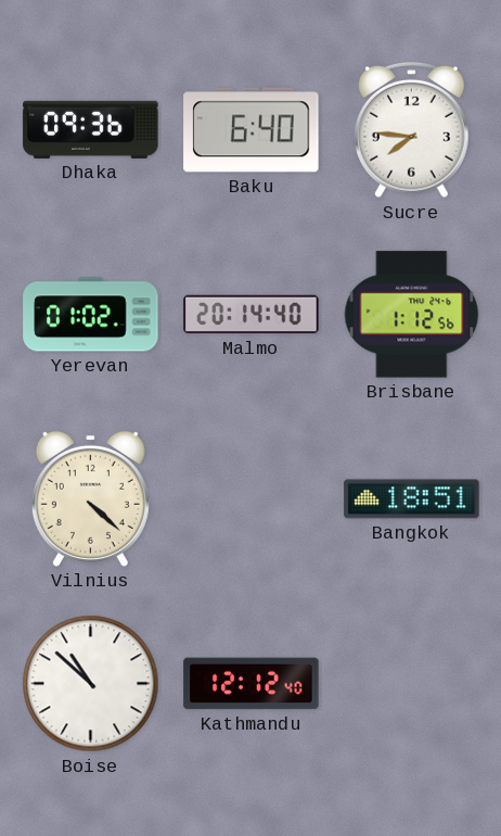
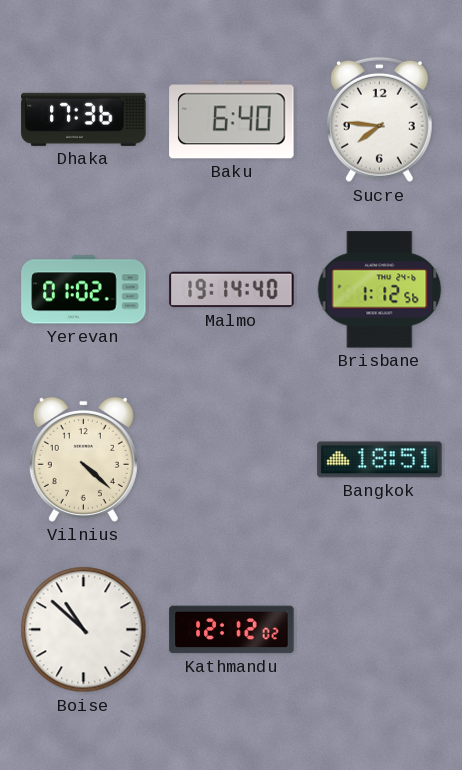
Dhaka: 09:36 -> 17:36
Malmo: 20:14 -> 19:14
Kathmandu: 12:12:40 -> 12:12:02
